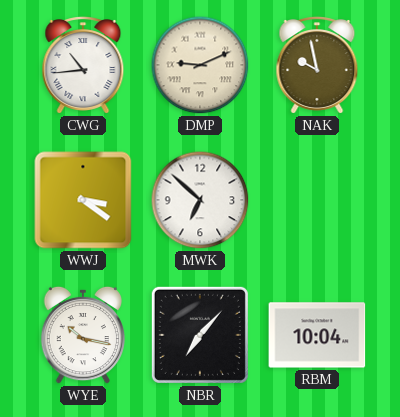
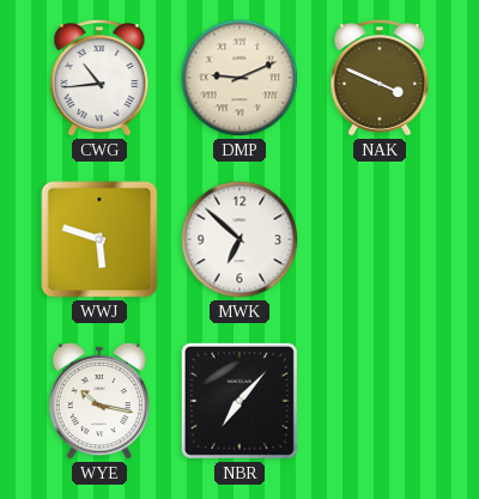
NAK: 9:58 -> 3:49
WWJ: 3:21 -> 5:48
RBM: 10:04 -> none
